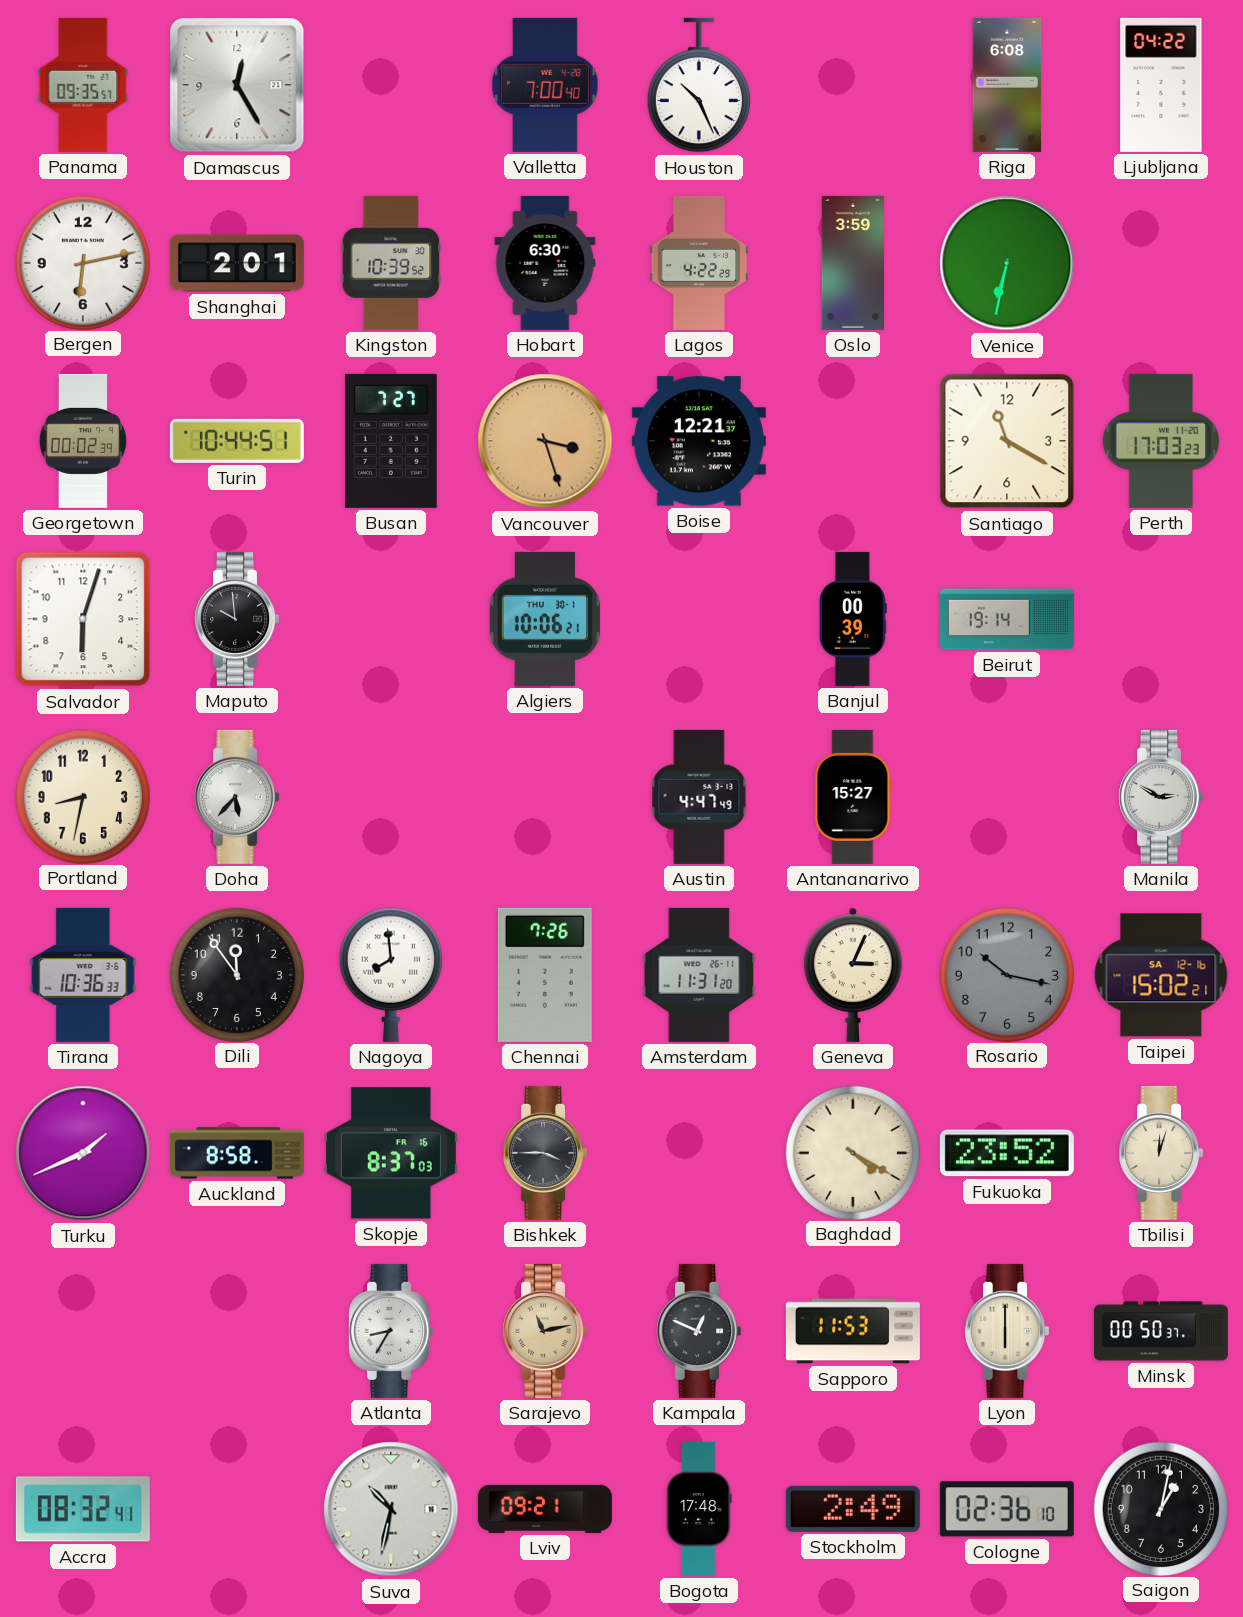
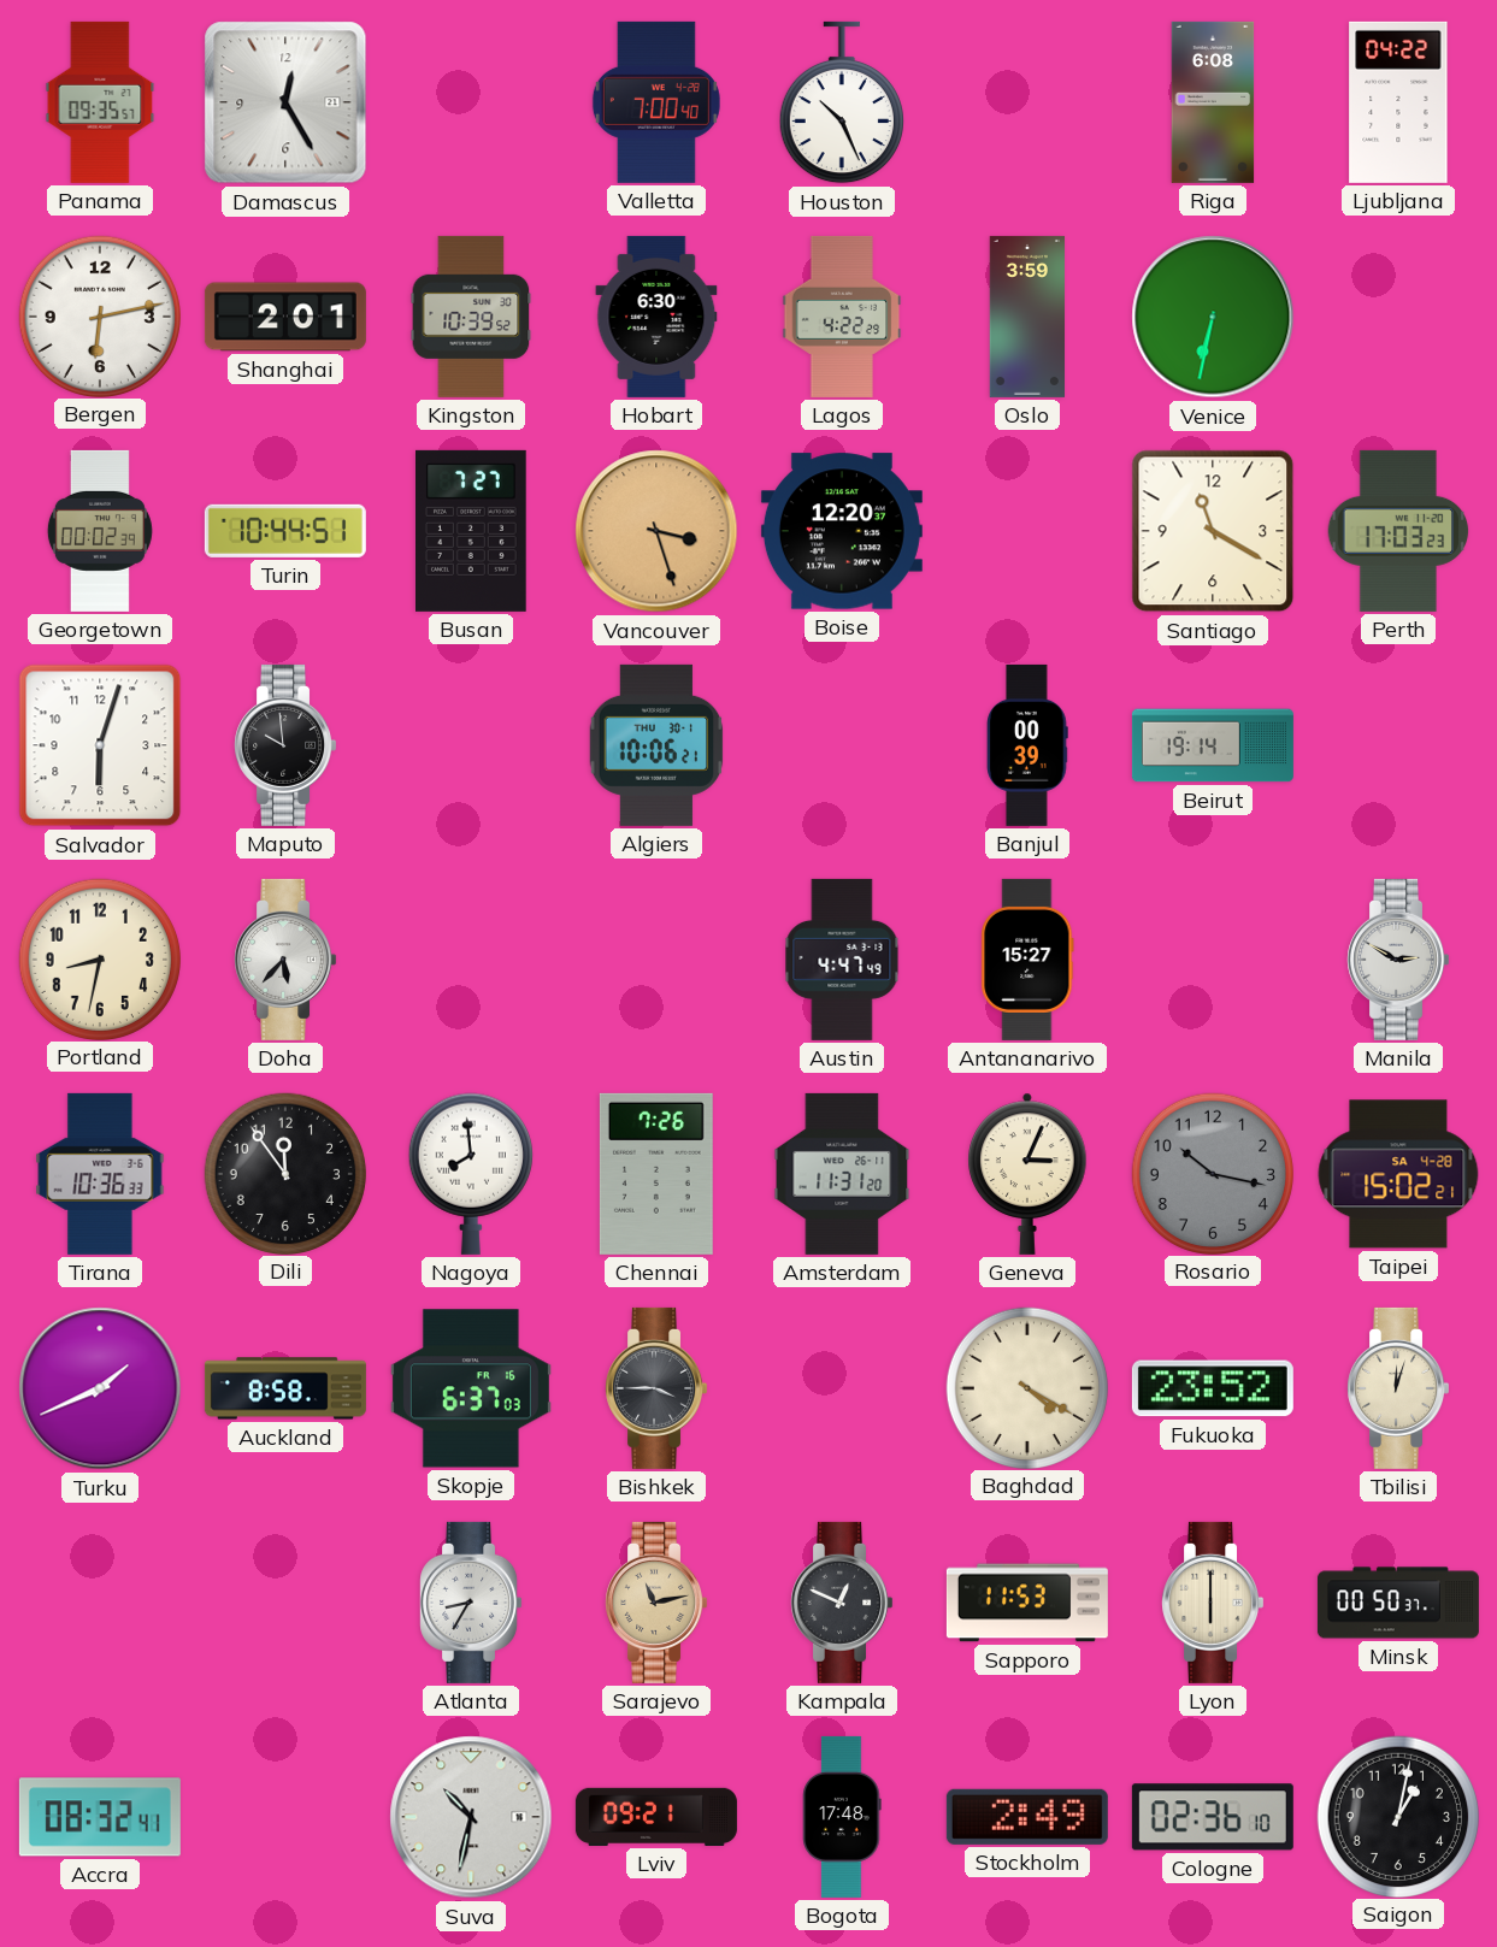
Boise: 12:21 -> 12:20
Taipei date: SA 12-16 -> SA 4-28
Skopje: 8:37 -> 6:37
